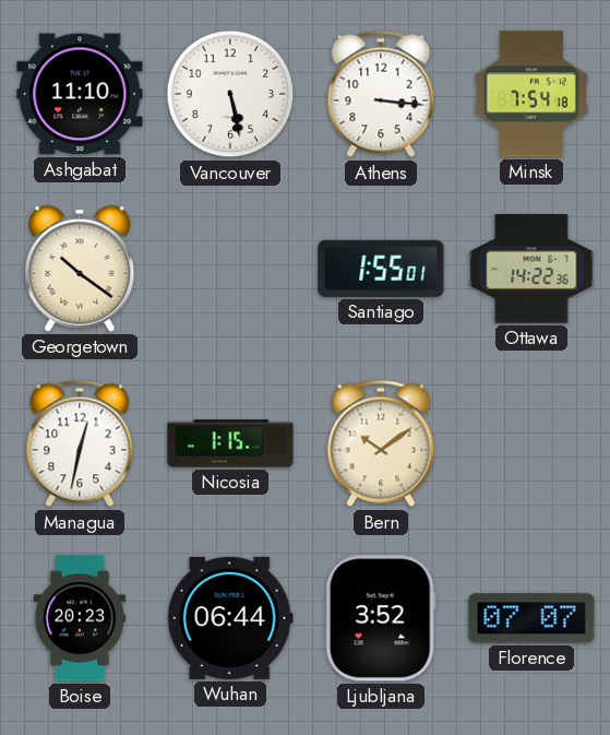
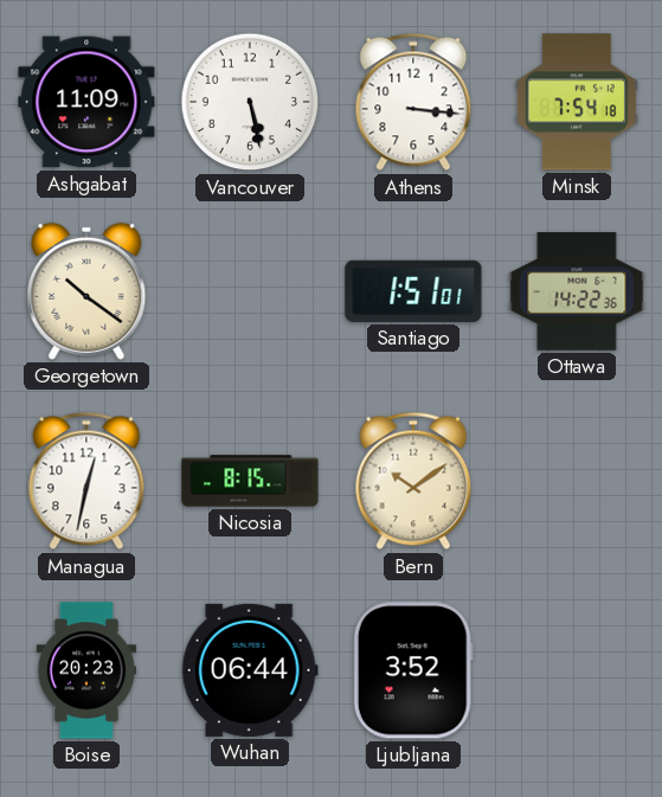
Ashgabat: 11:10 -> 11:09
Santiago: 1:55 -> 1:51
Nicosia: 1:15 -> 8:15
Florence: 07:07 -> none
